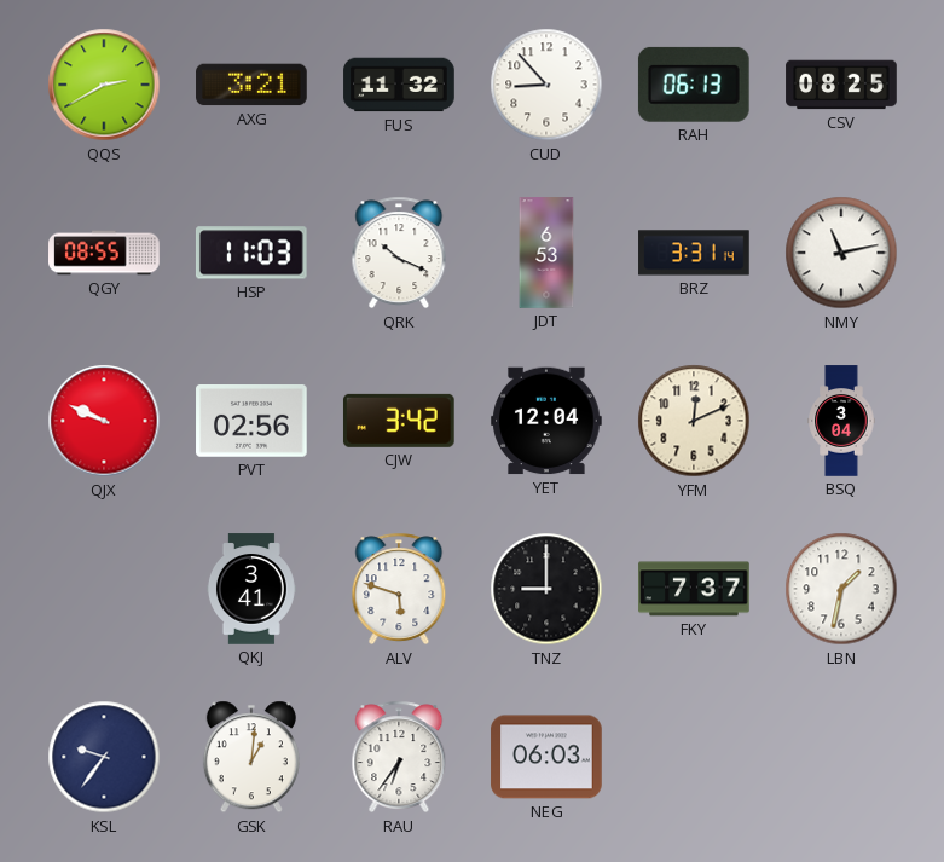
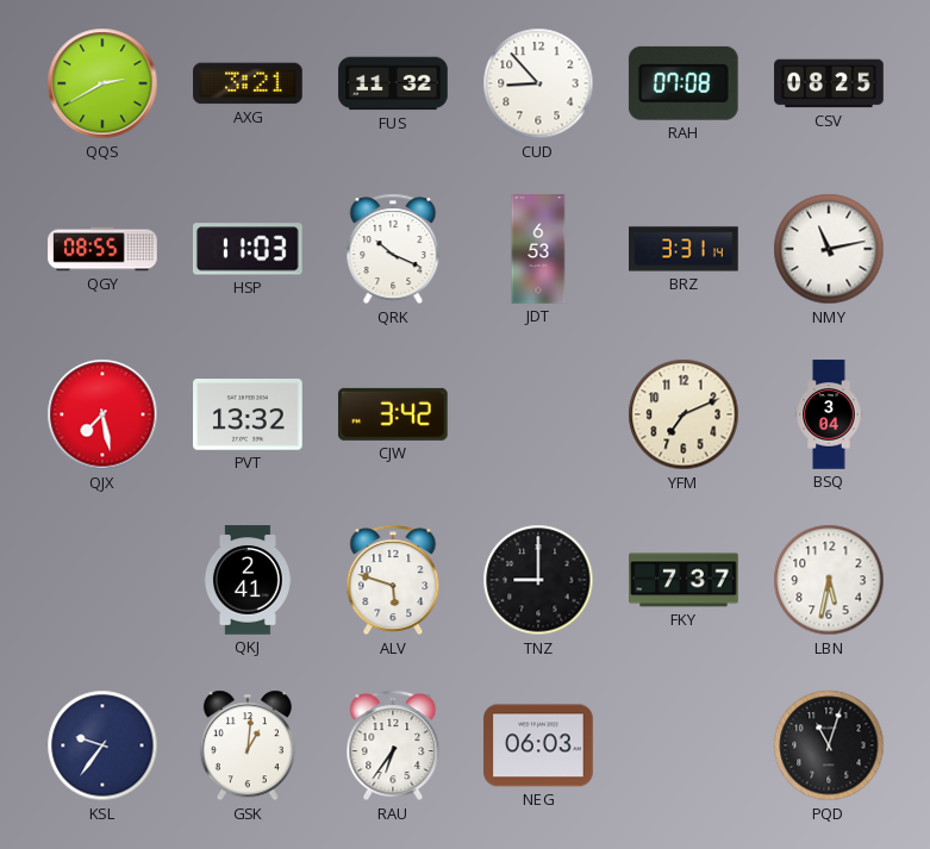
RAH: 06:13 -> 07:08
QJX: 9:49 -> 7:28
PVT: 02:56 -> 13:32
YET: 12:04 -> none
YFM: 12:11 -> 7:11
QKJ: 3:41 -> 2:41
LBN: 1:32 -> 5:32
PQD: none -> 11:03
